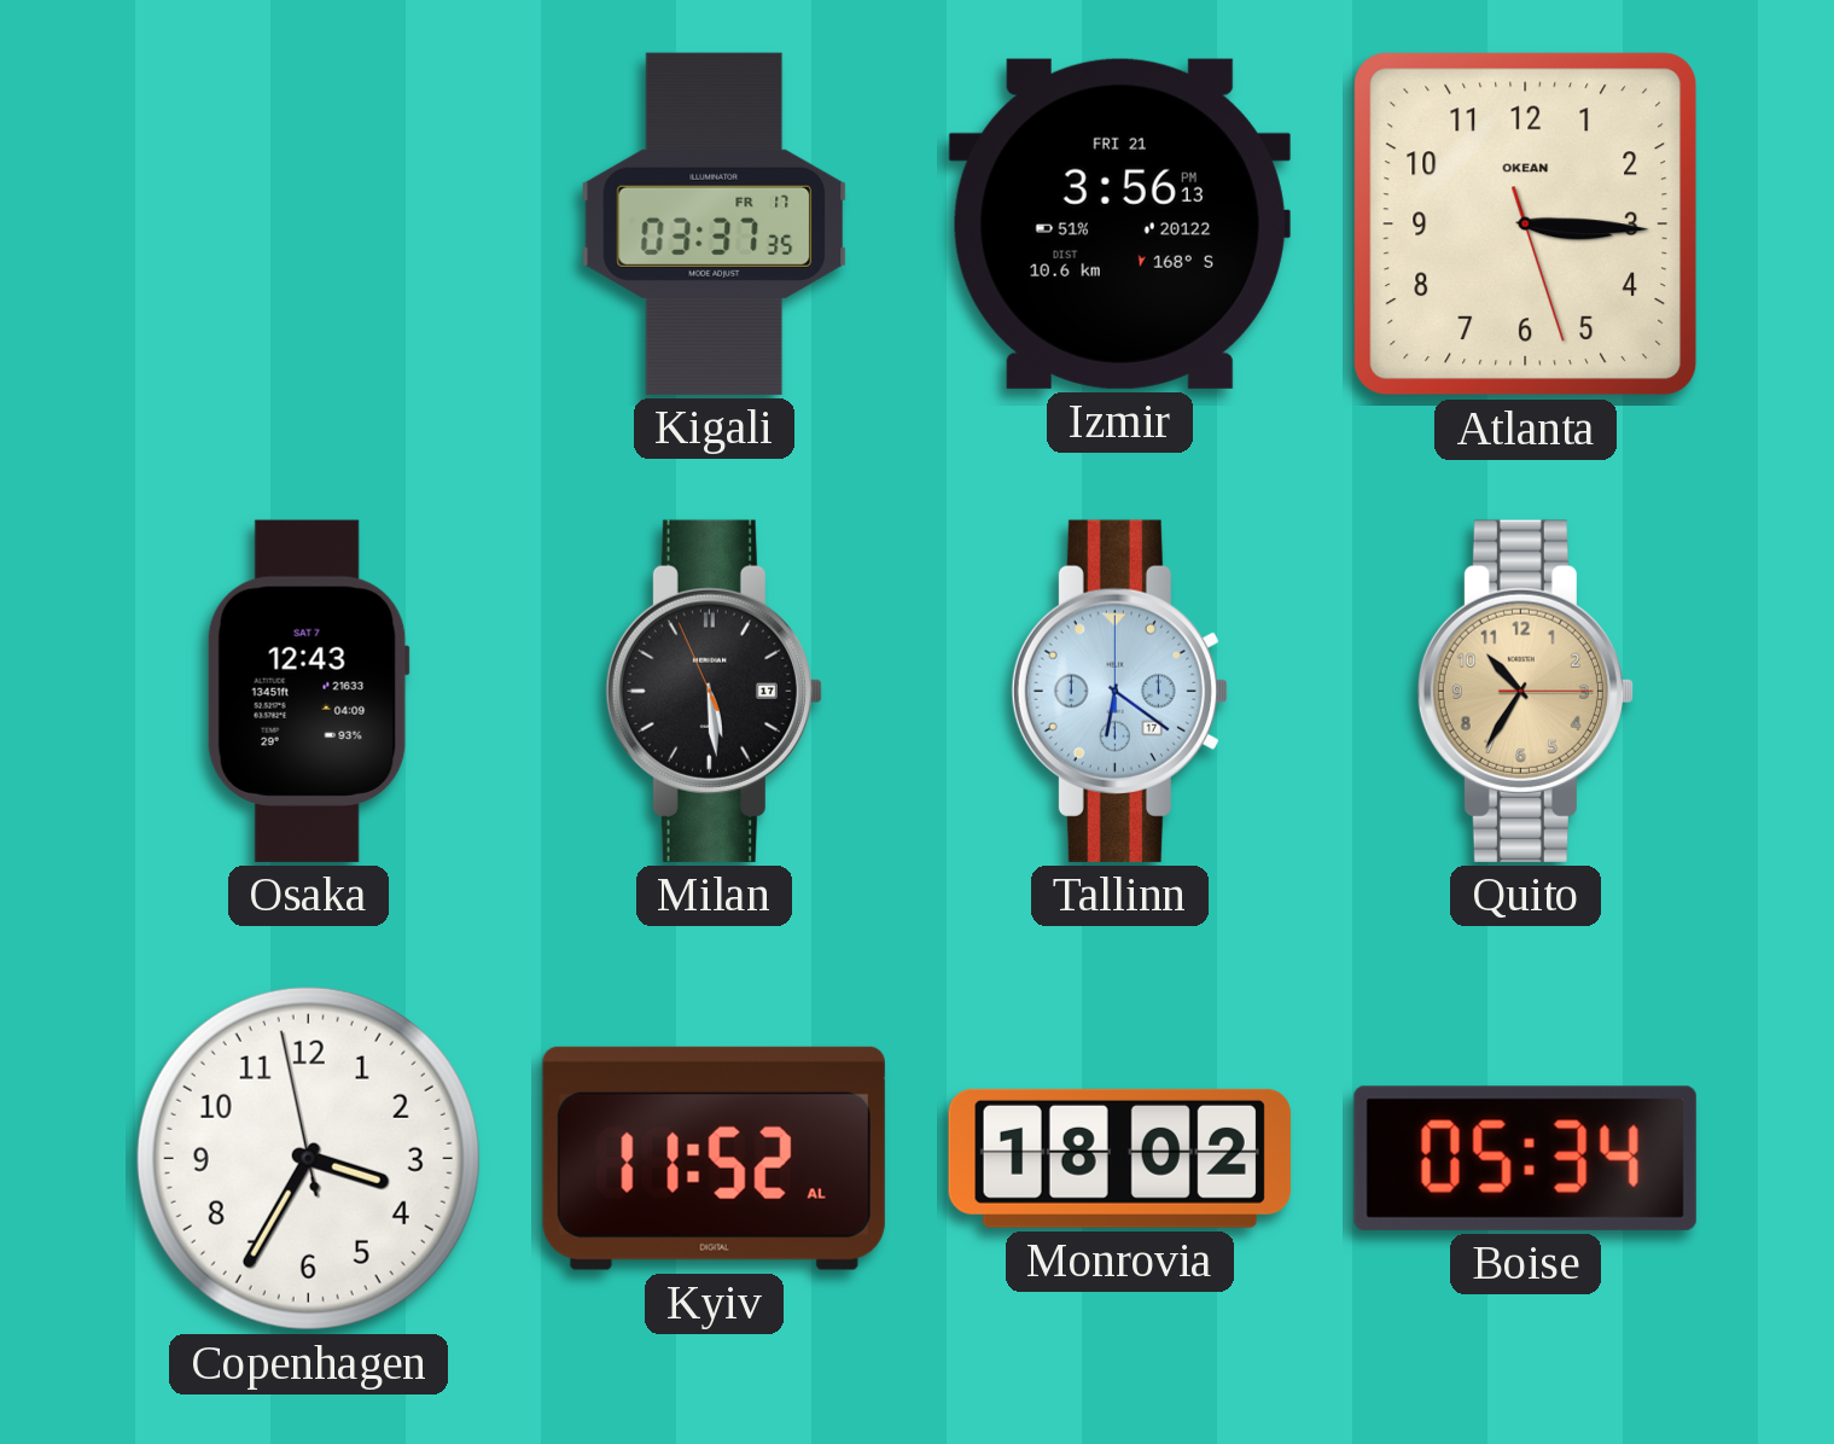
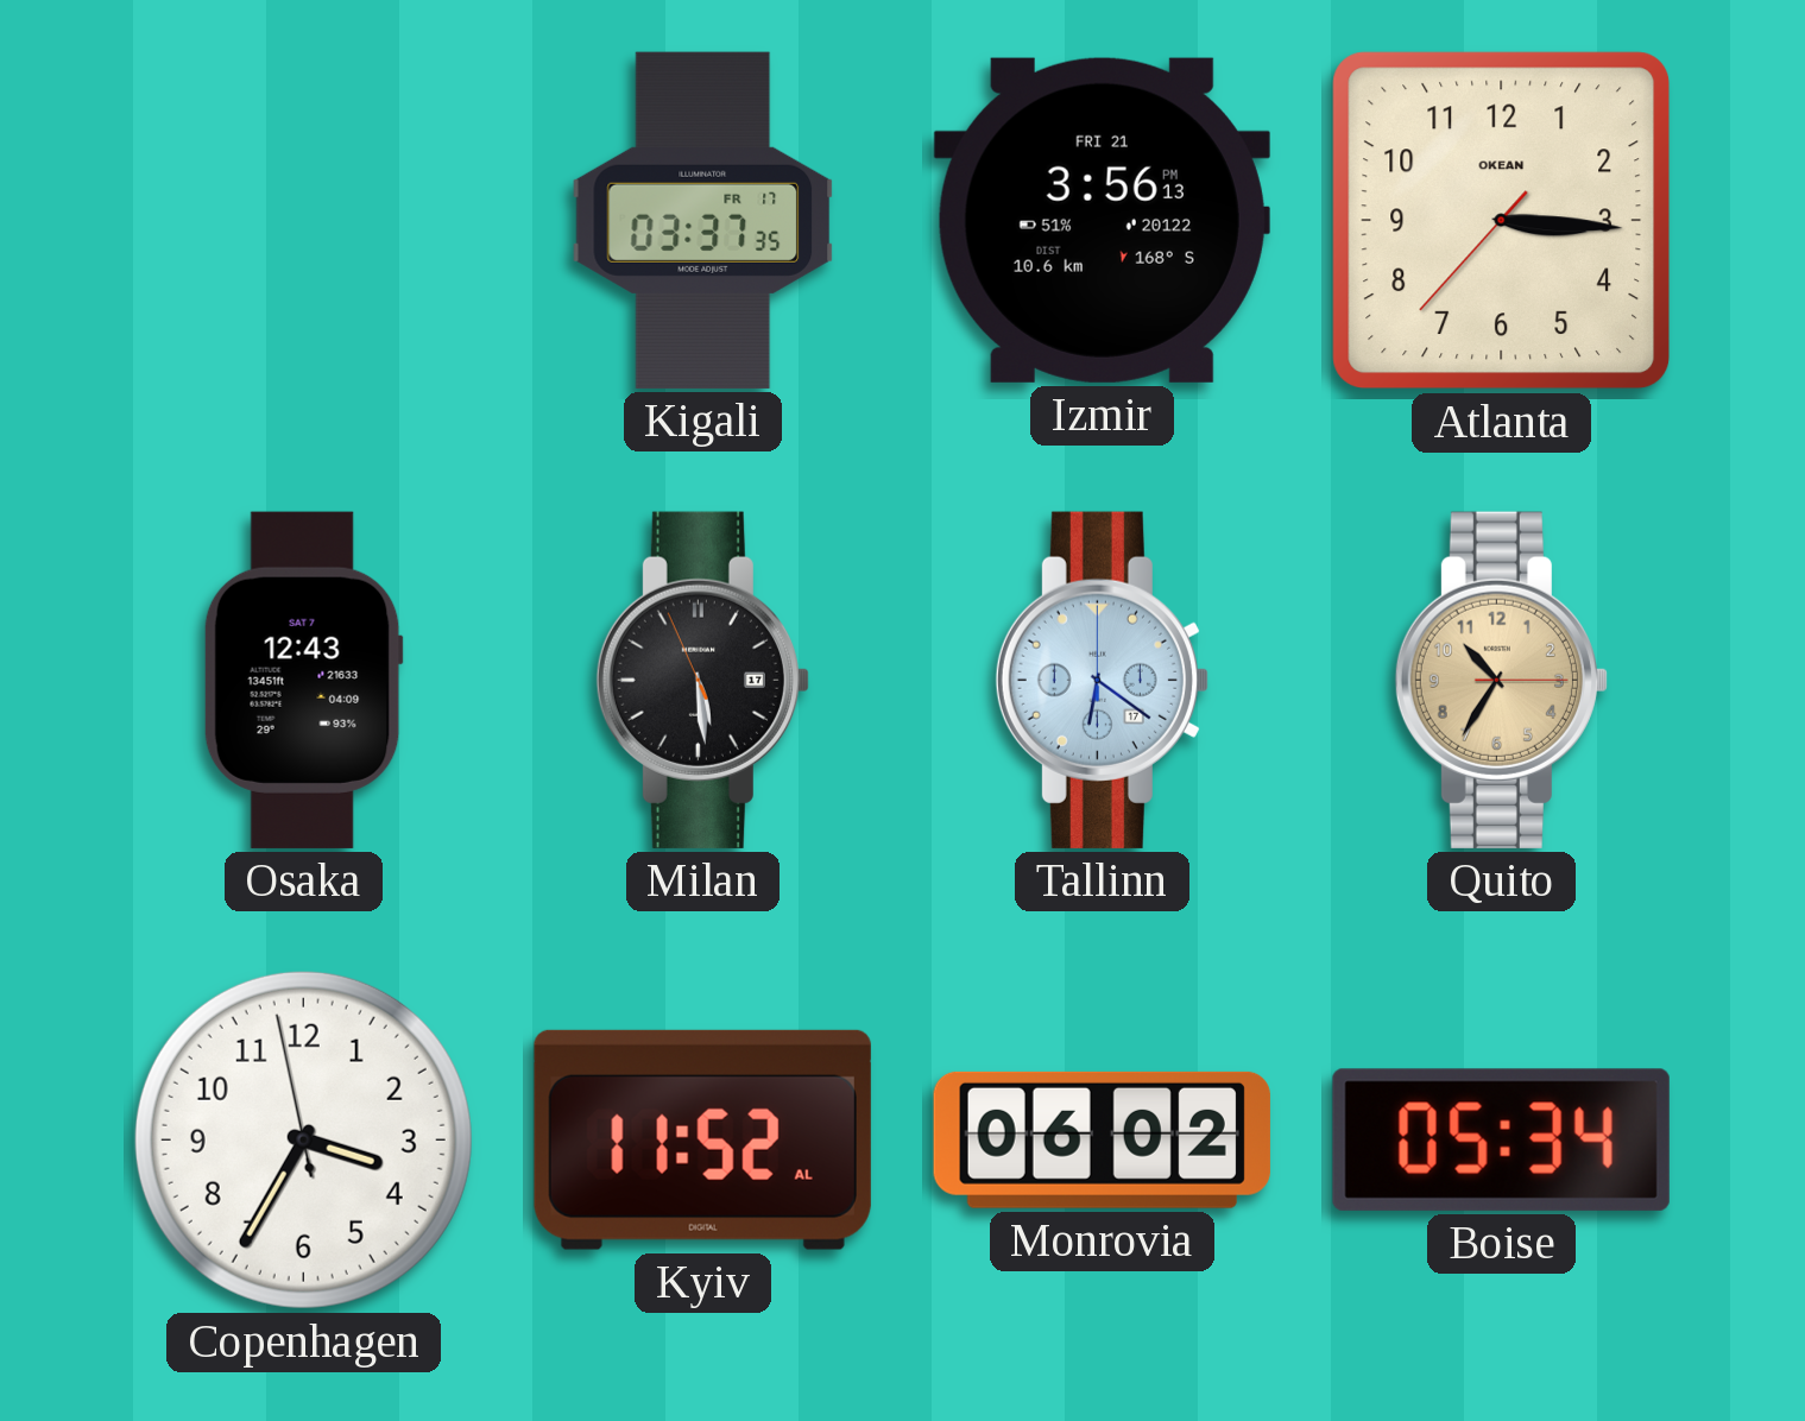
Atlanta: 3:15:27 -> 3:15:37
Monrovia: 18:02 -> 06:02
